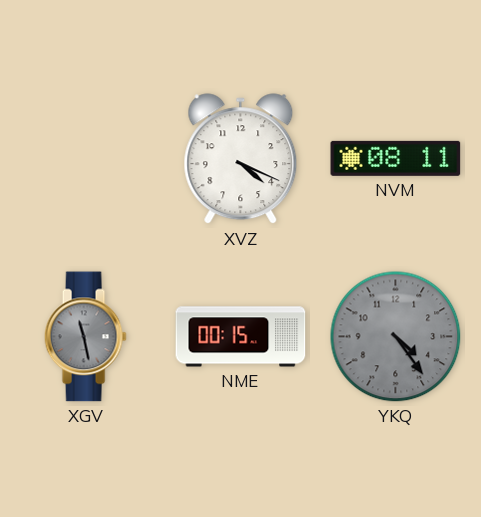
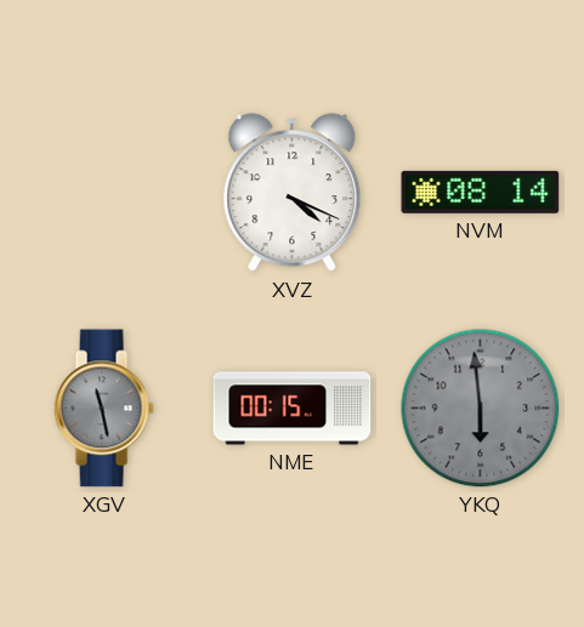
NVM: 08:11 -> 08:14
YKQ: 4:24 -> 5:59
